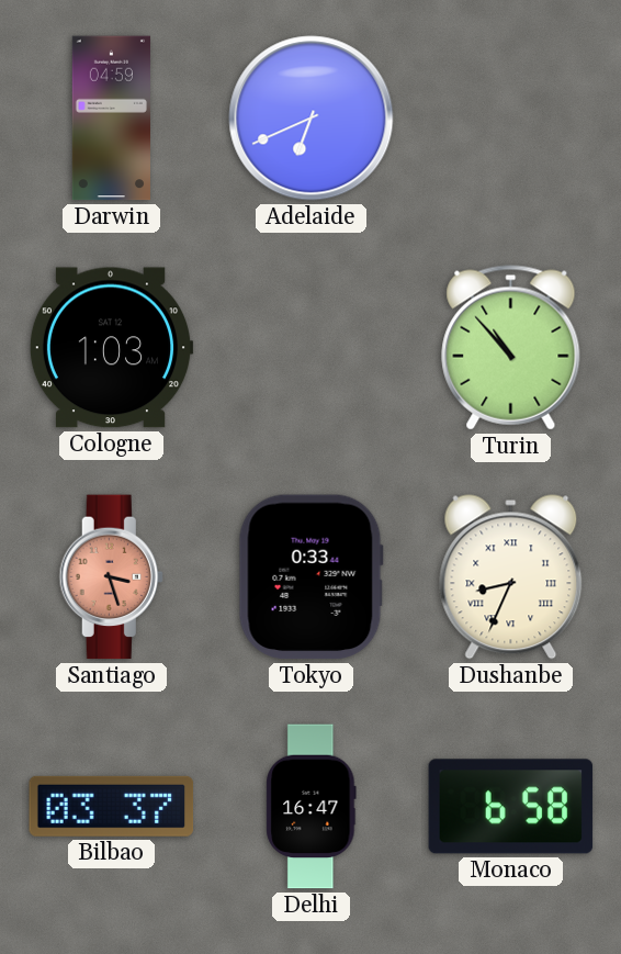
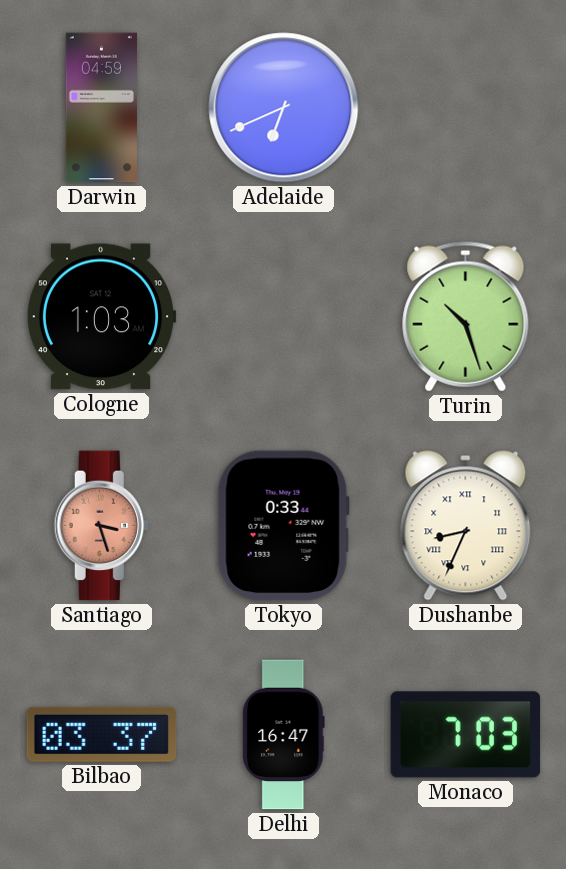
Turin: 10:53 -> 10:27
Monaco: 6:58 -> 7:03
